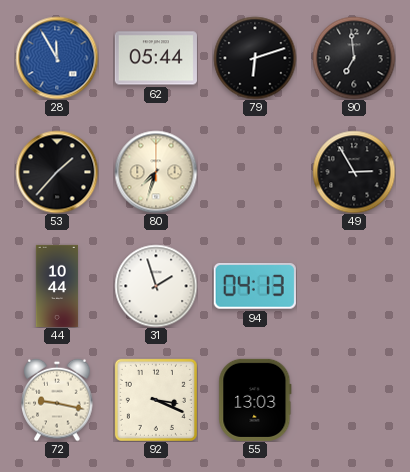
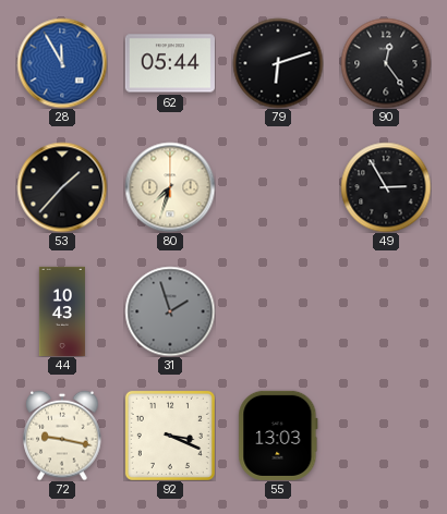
90: 6:59 -> 12:24
44: 10:44 -> 10:43
31 dial: white -> grey
94: 04:13 -> none
